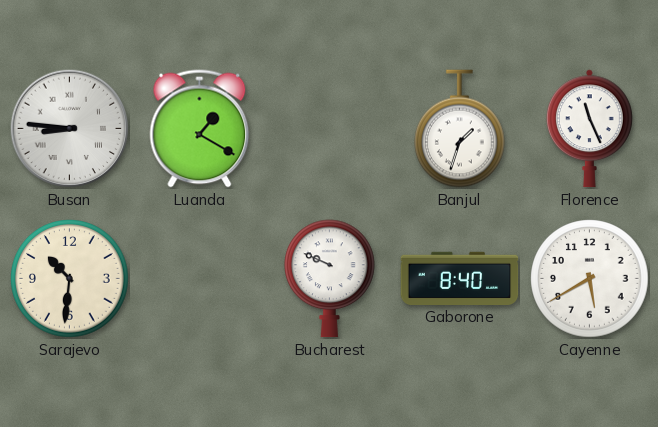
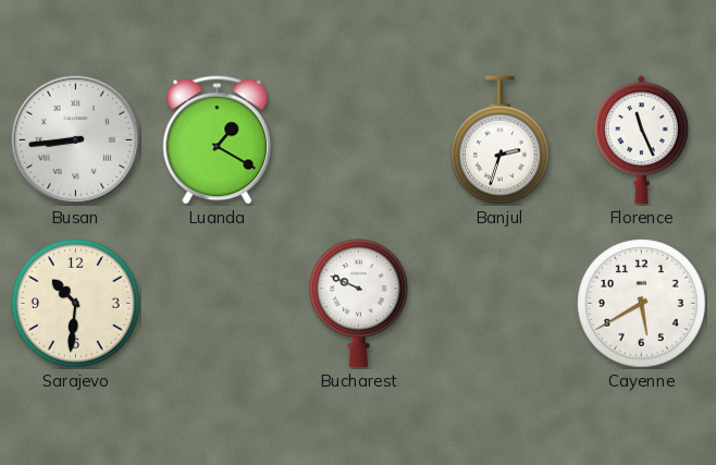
Busan: 8:46 -> 8:44
Banjul: 1:33 -> 2:33
Gaborone: 8:40 -> none
